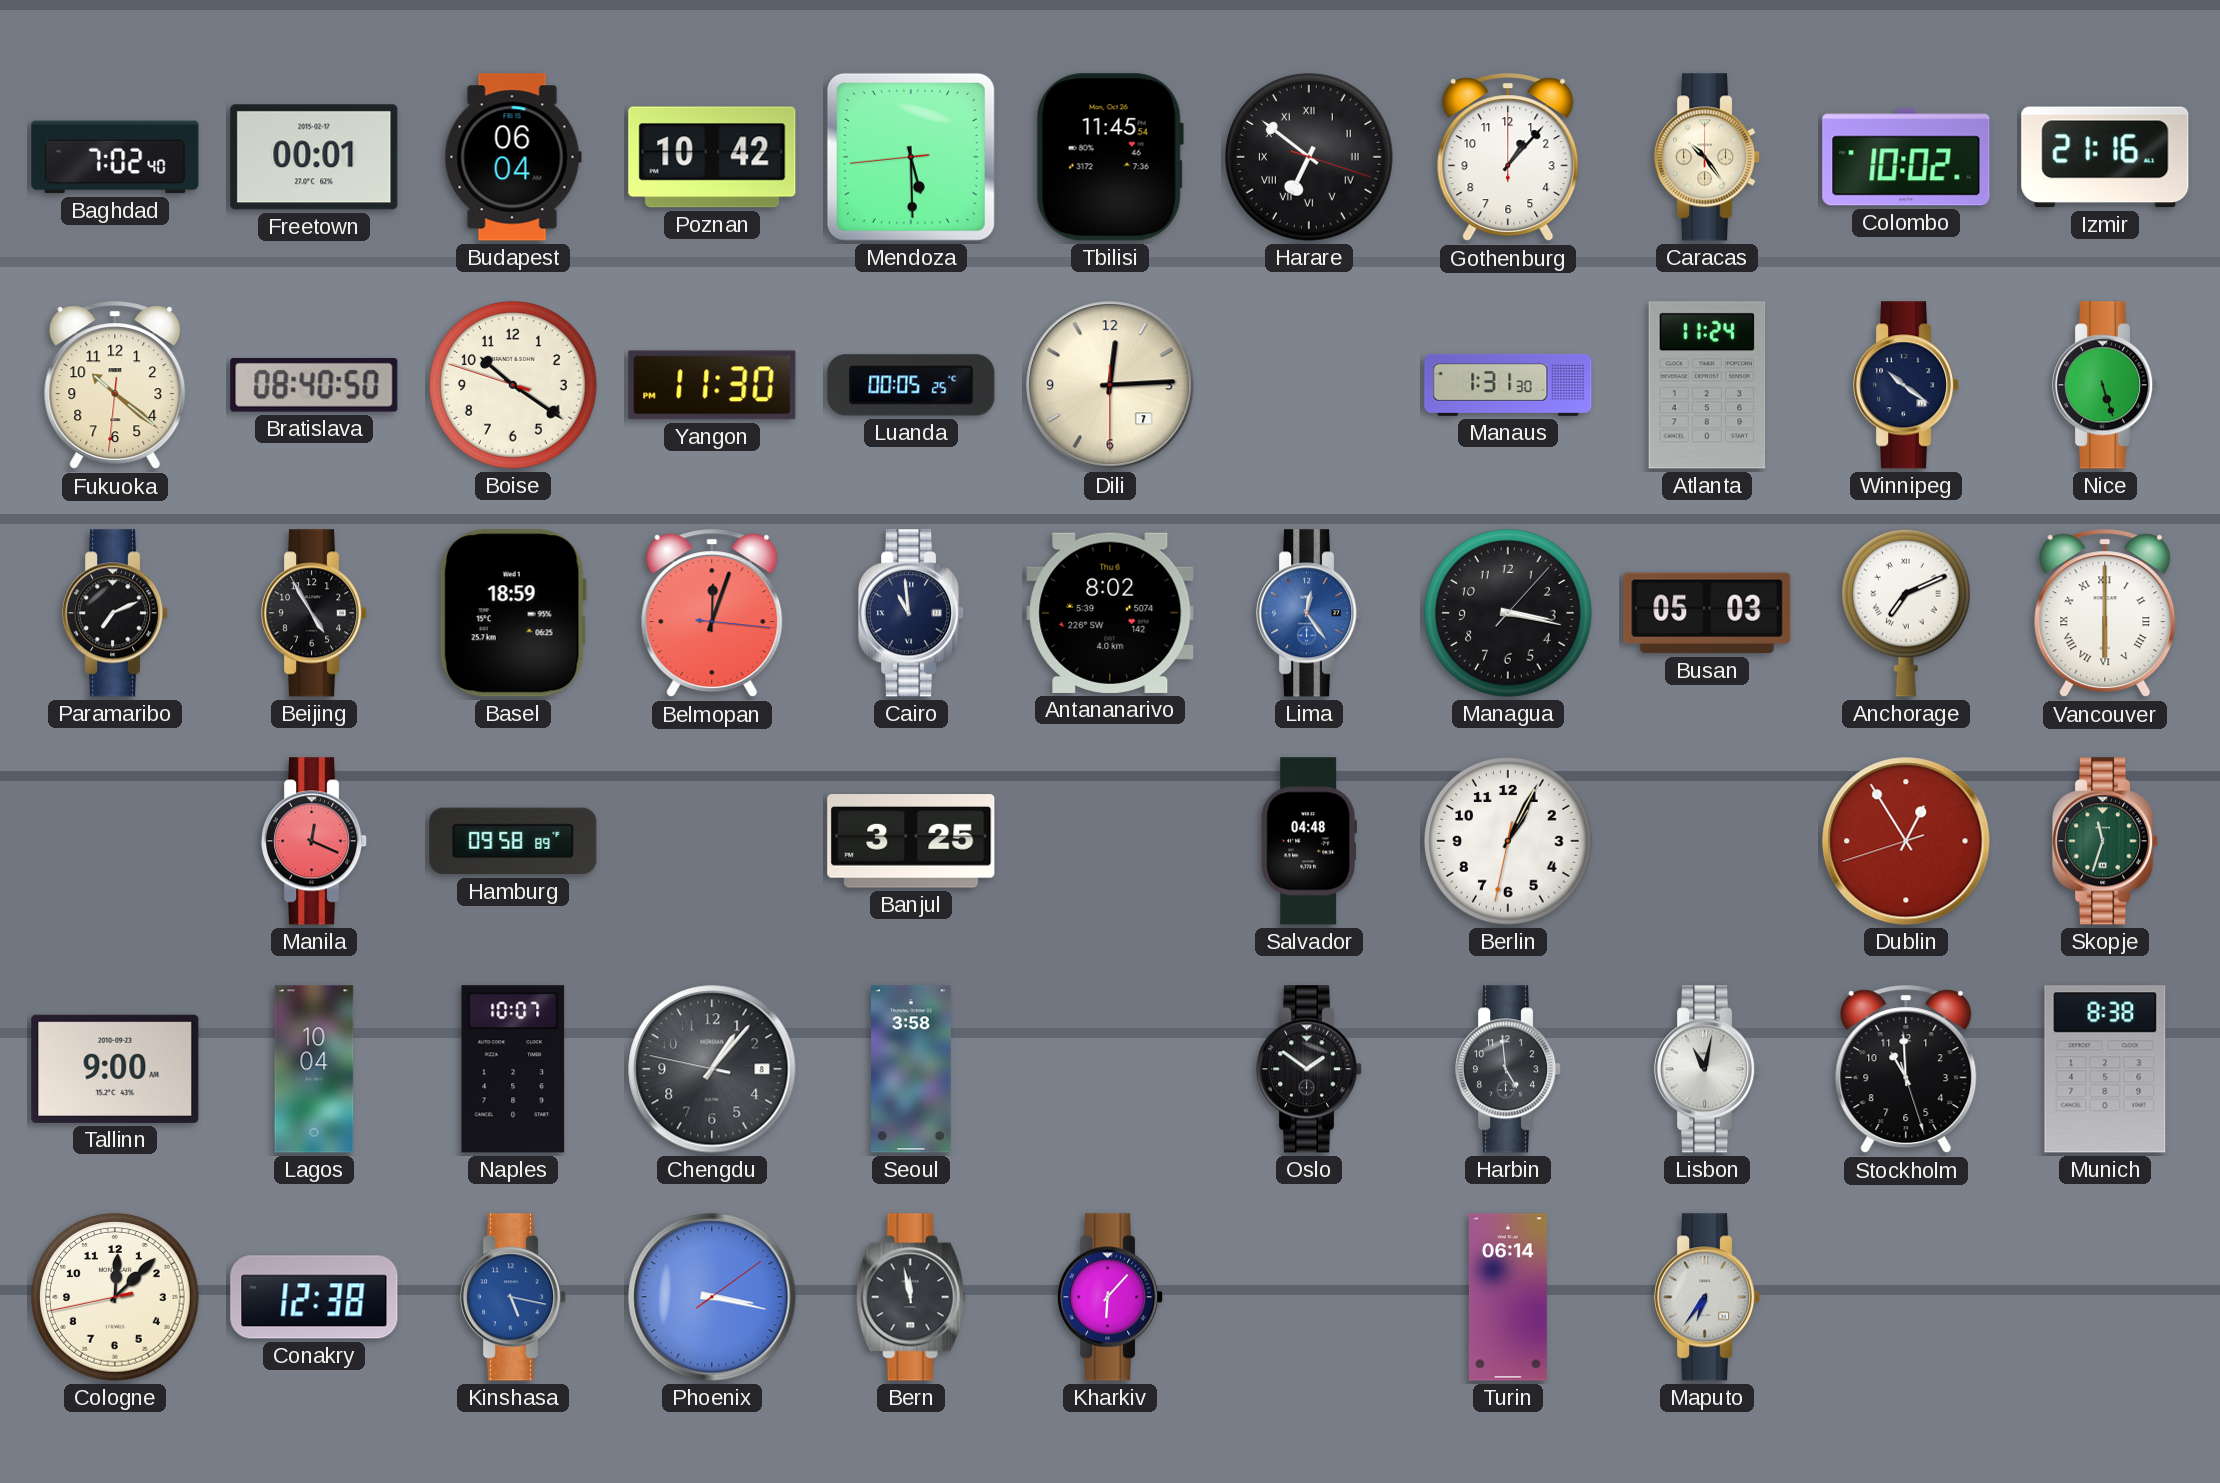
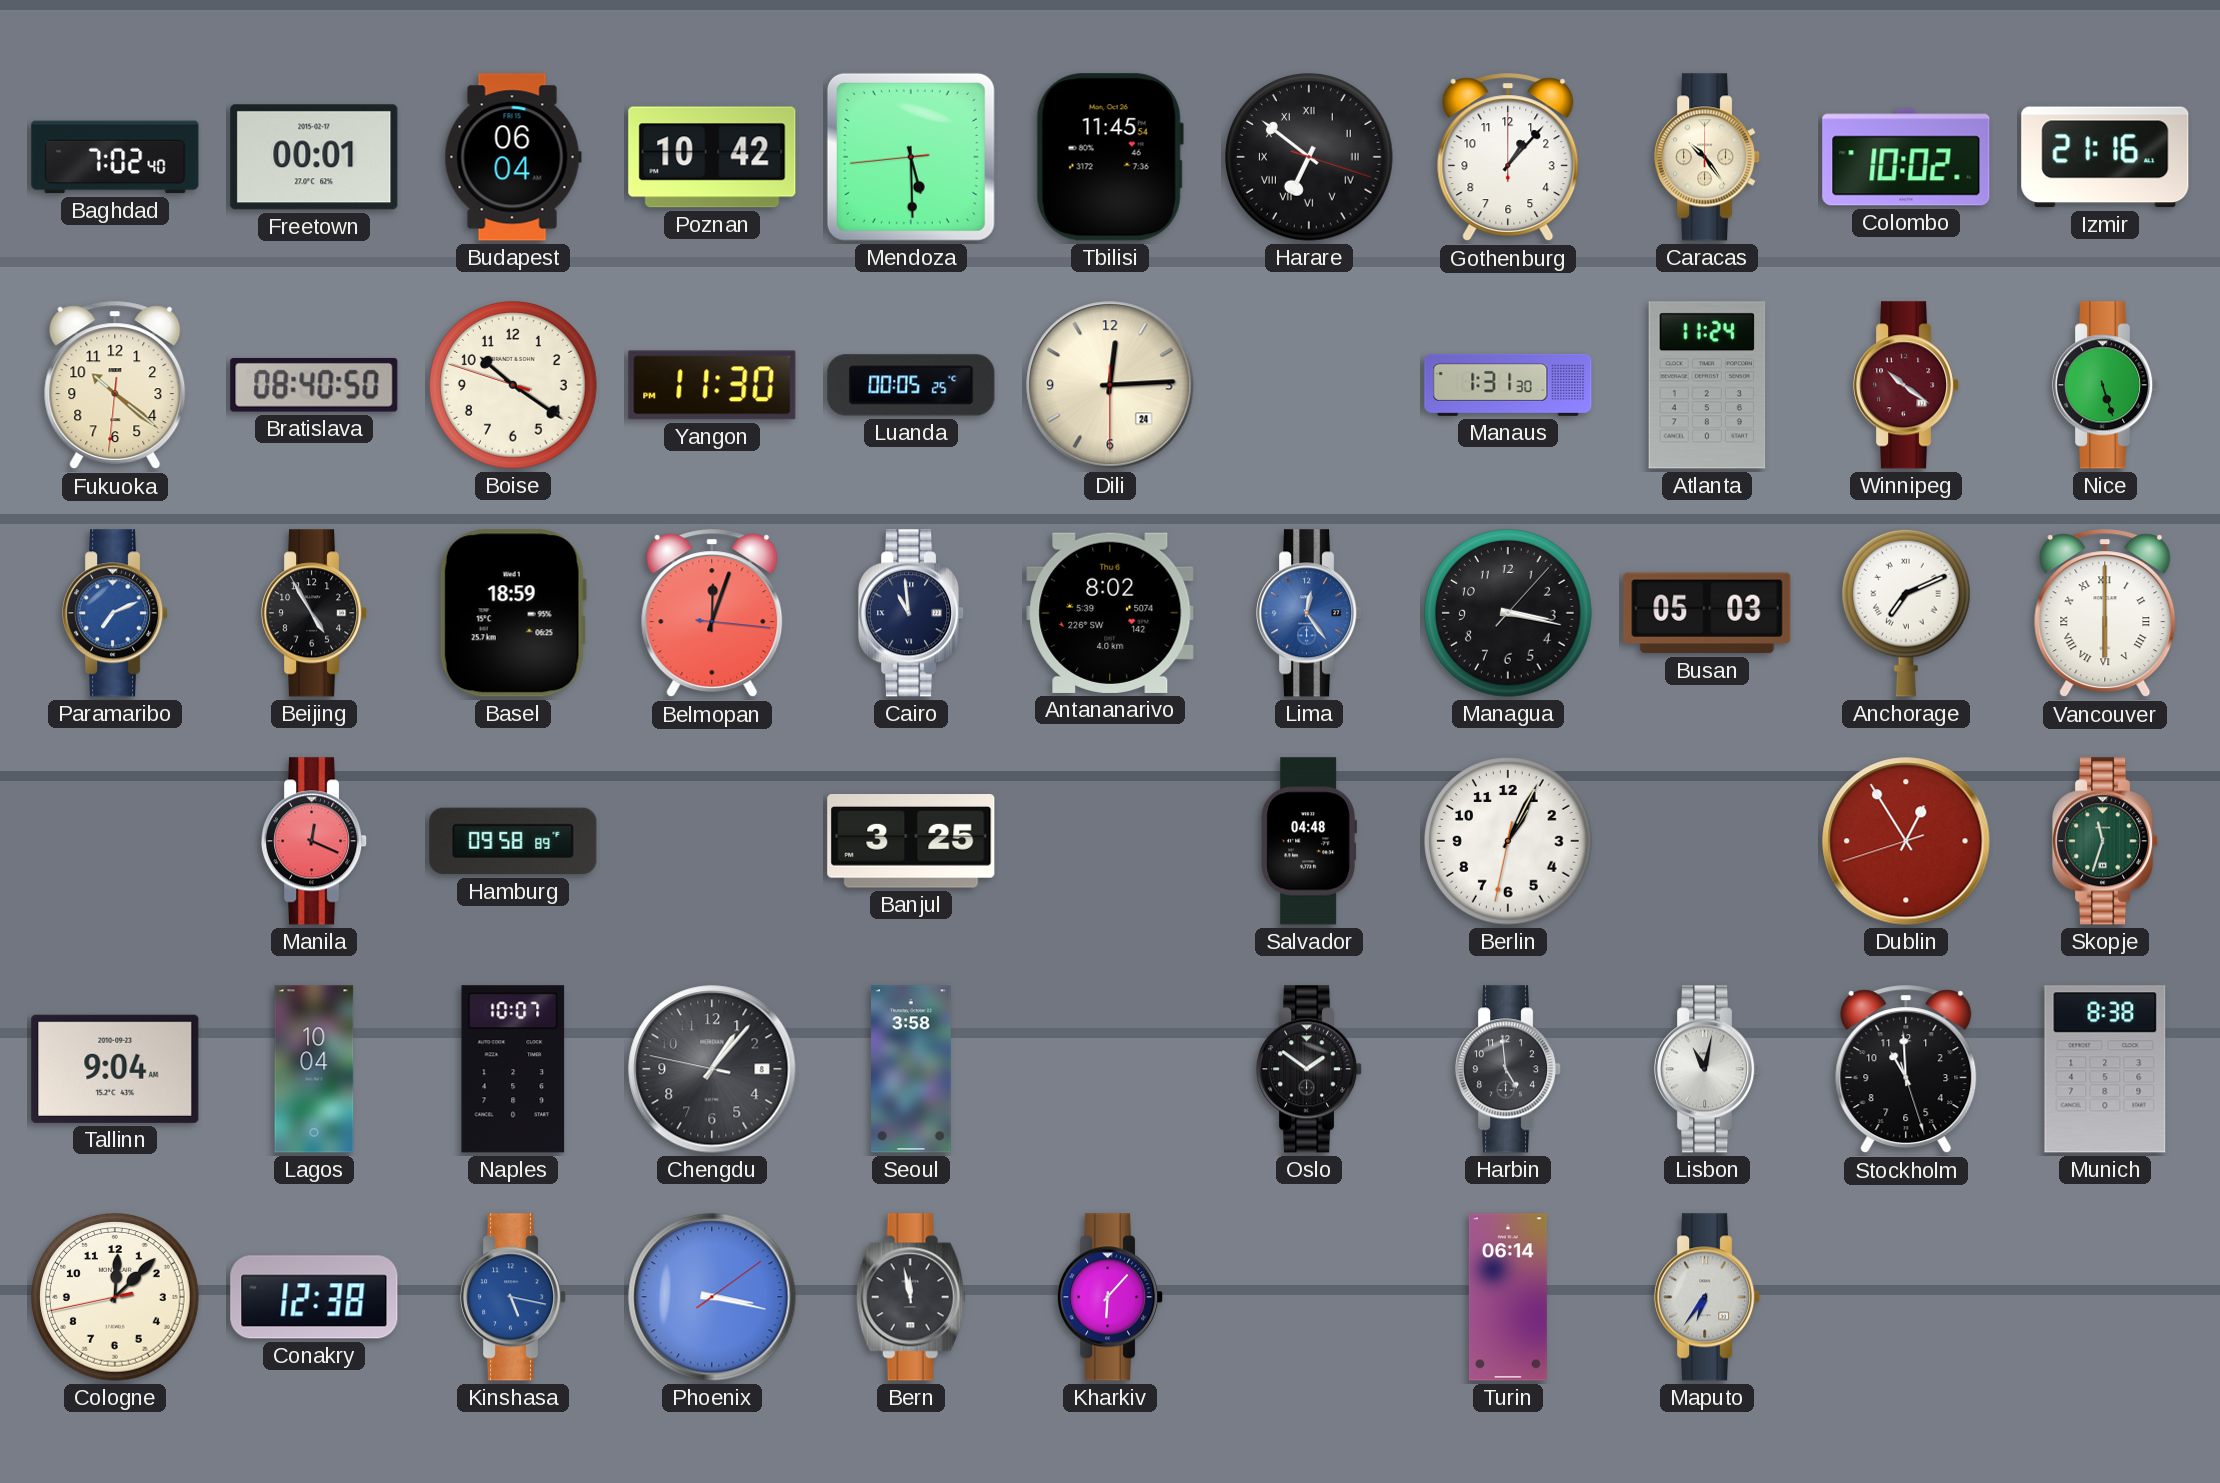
Dili date: 7 -> 24
Winnipeg dial: navy -> burgundy
Paramaribo dial: black -> blue
Tallinn: 9:00 -> 9:04
